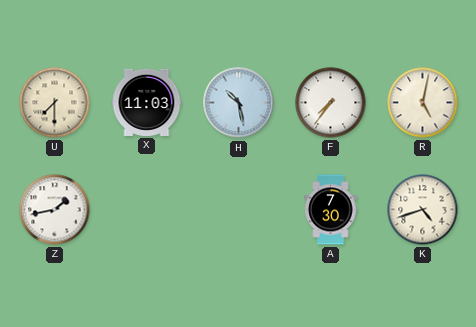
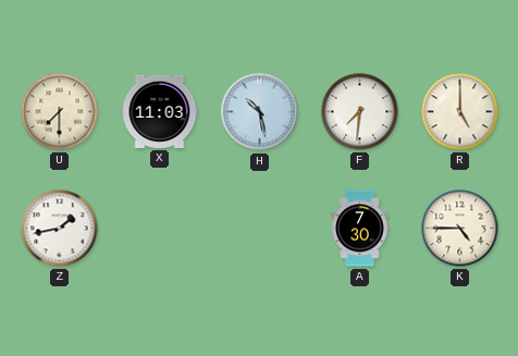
F: 7:36 -> 7:31
R: 5:02 -> 5:00
K: 4:42 -> 4:45
